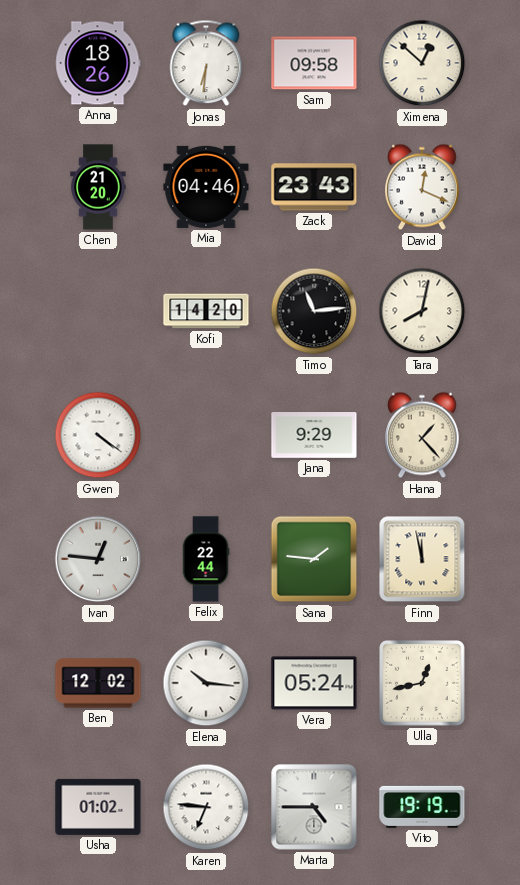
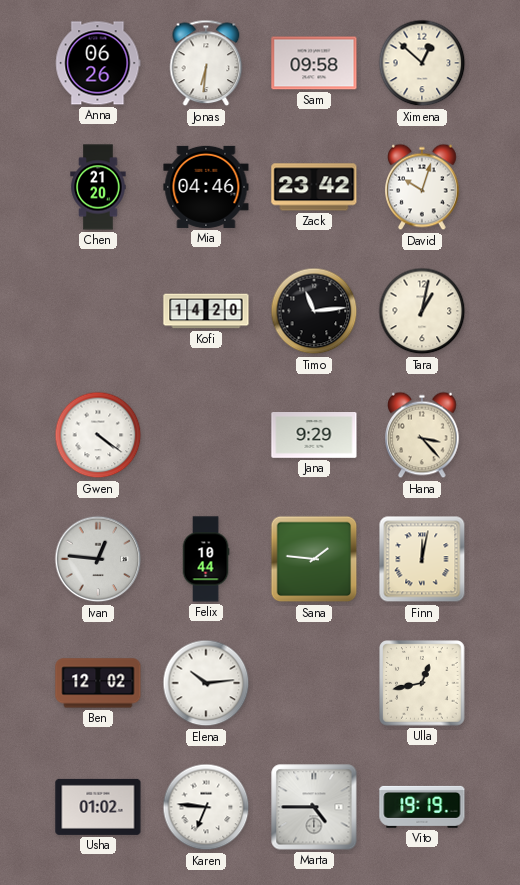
Anna: 18:26 -> 06:26
Zack: 23:43 -> 23:42
David: 12:19 -> 10:03
Tara: 8:02 -> 1:02
Hana: 1:23 -> 3:23
Felix: 22:44 -> 10:44
Finn: 11:58 -> 12:02
Elena: 10:16 -> 10:14
Vera: 05:24 -> none
